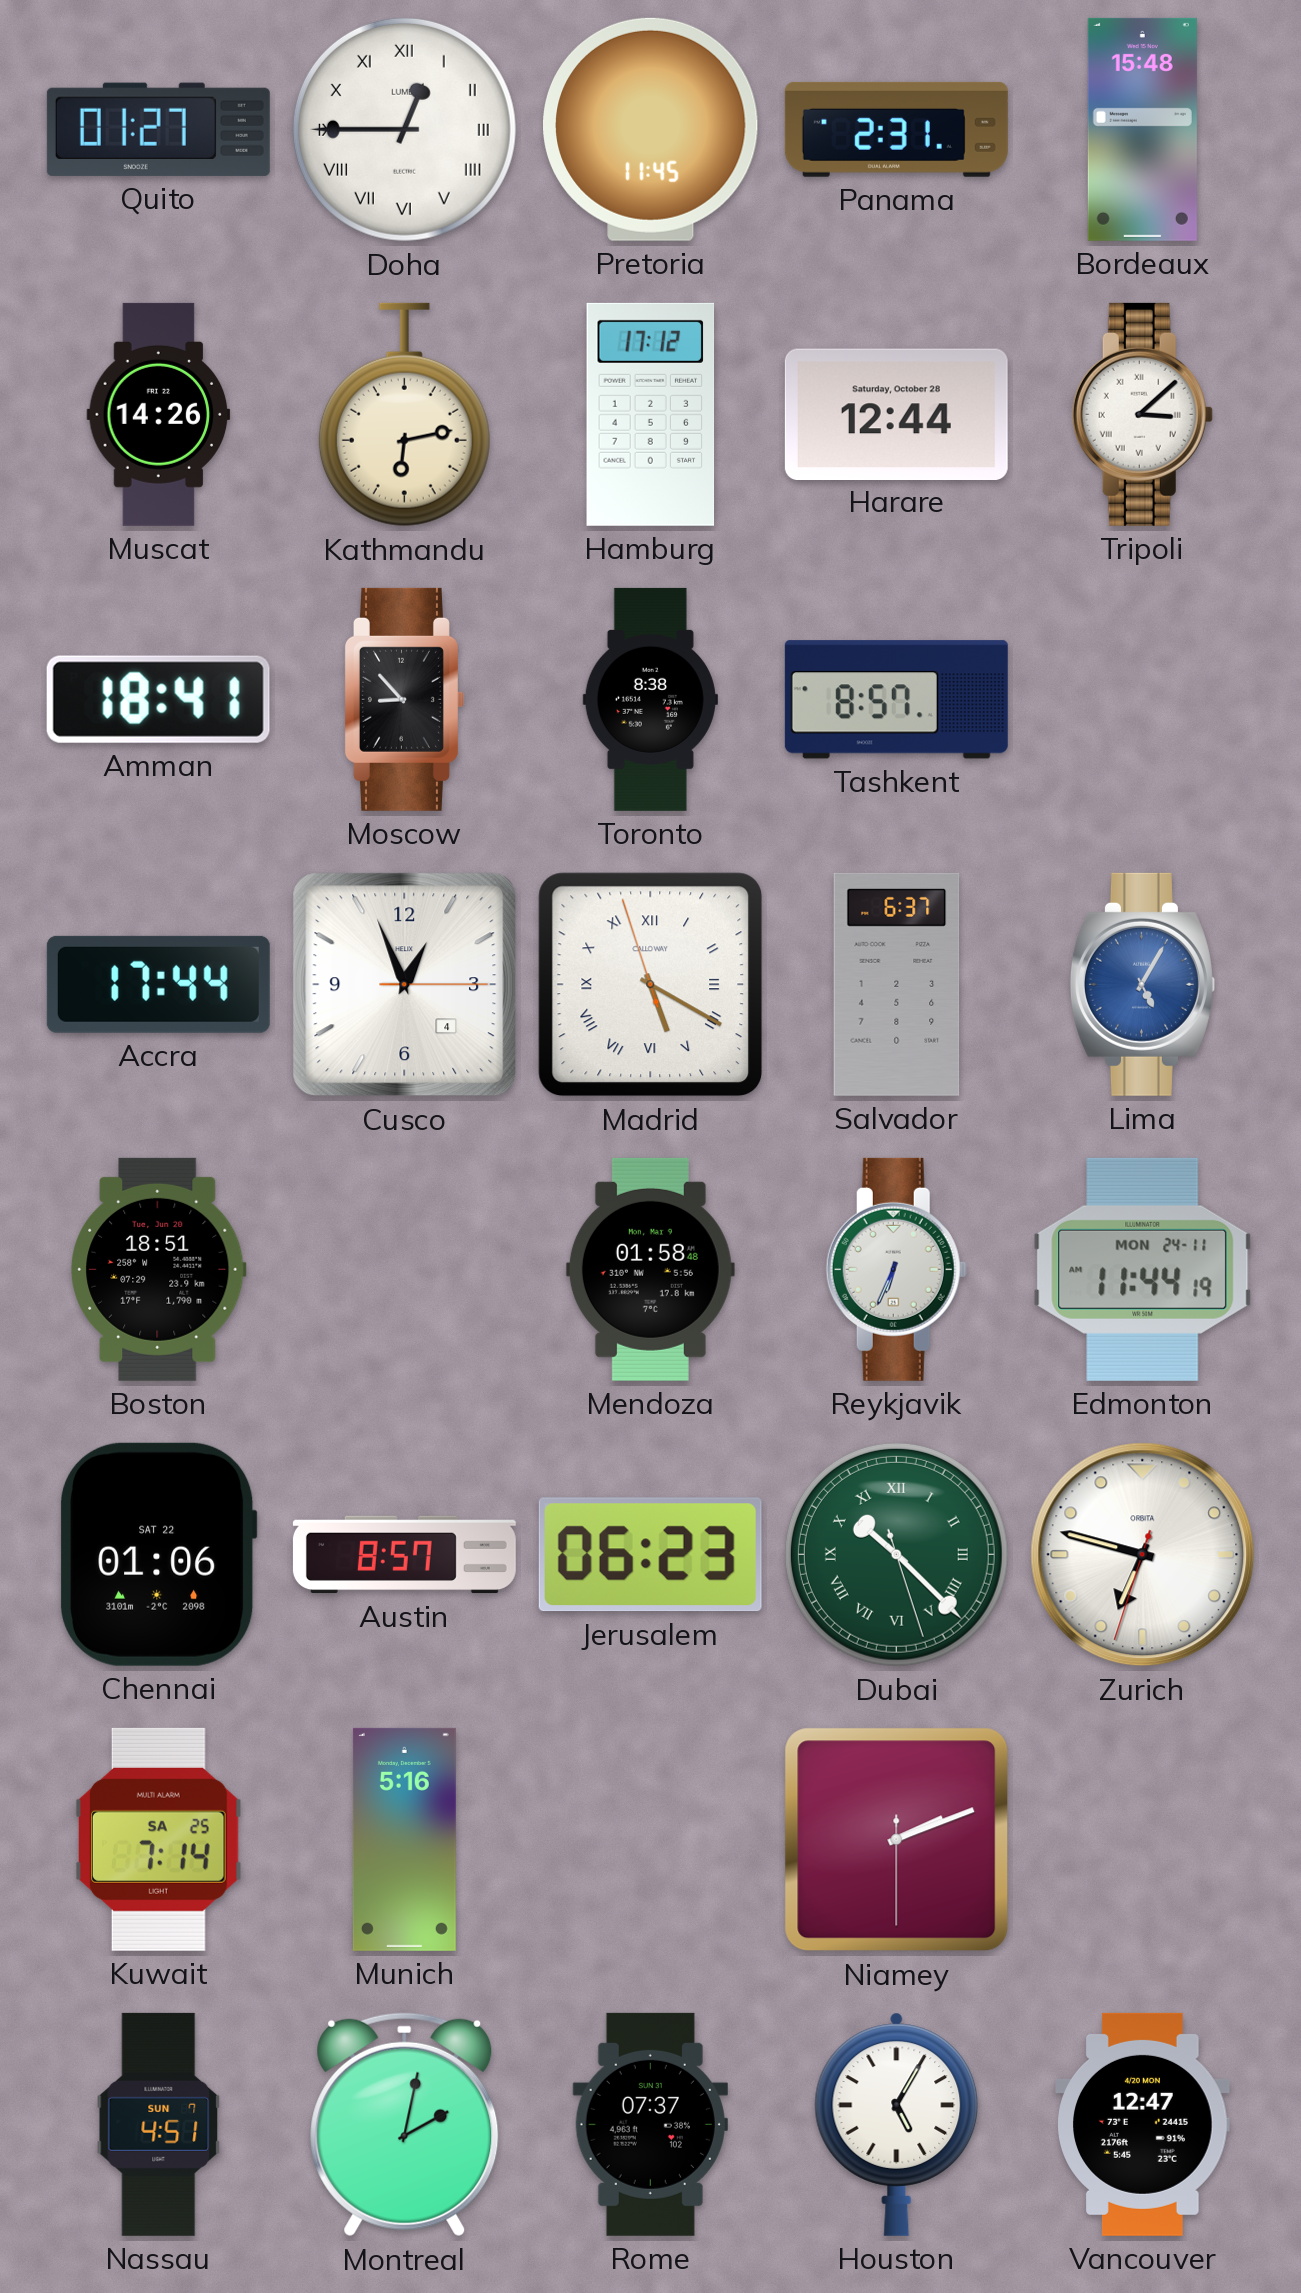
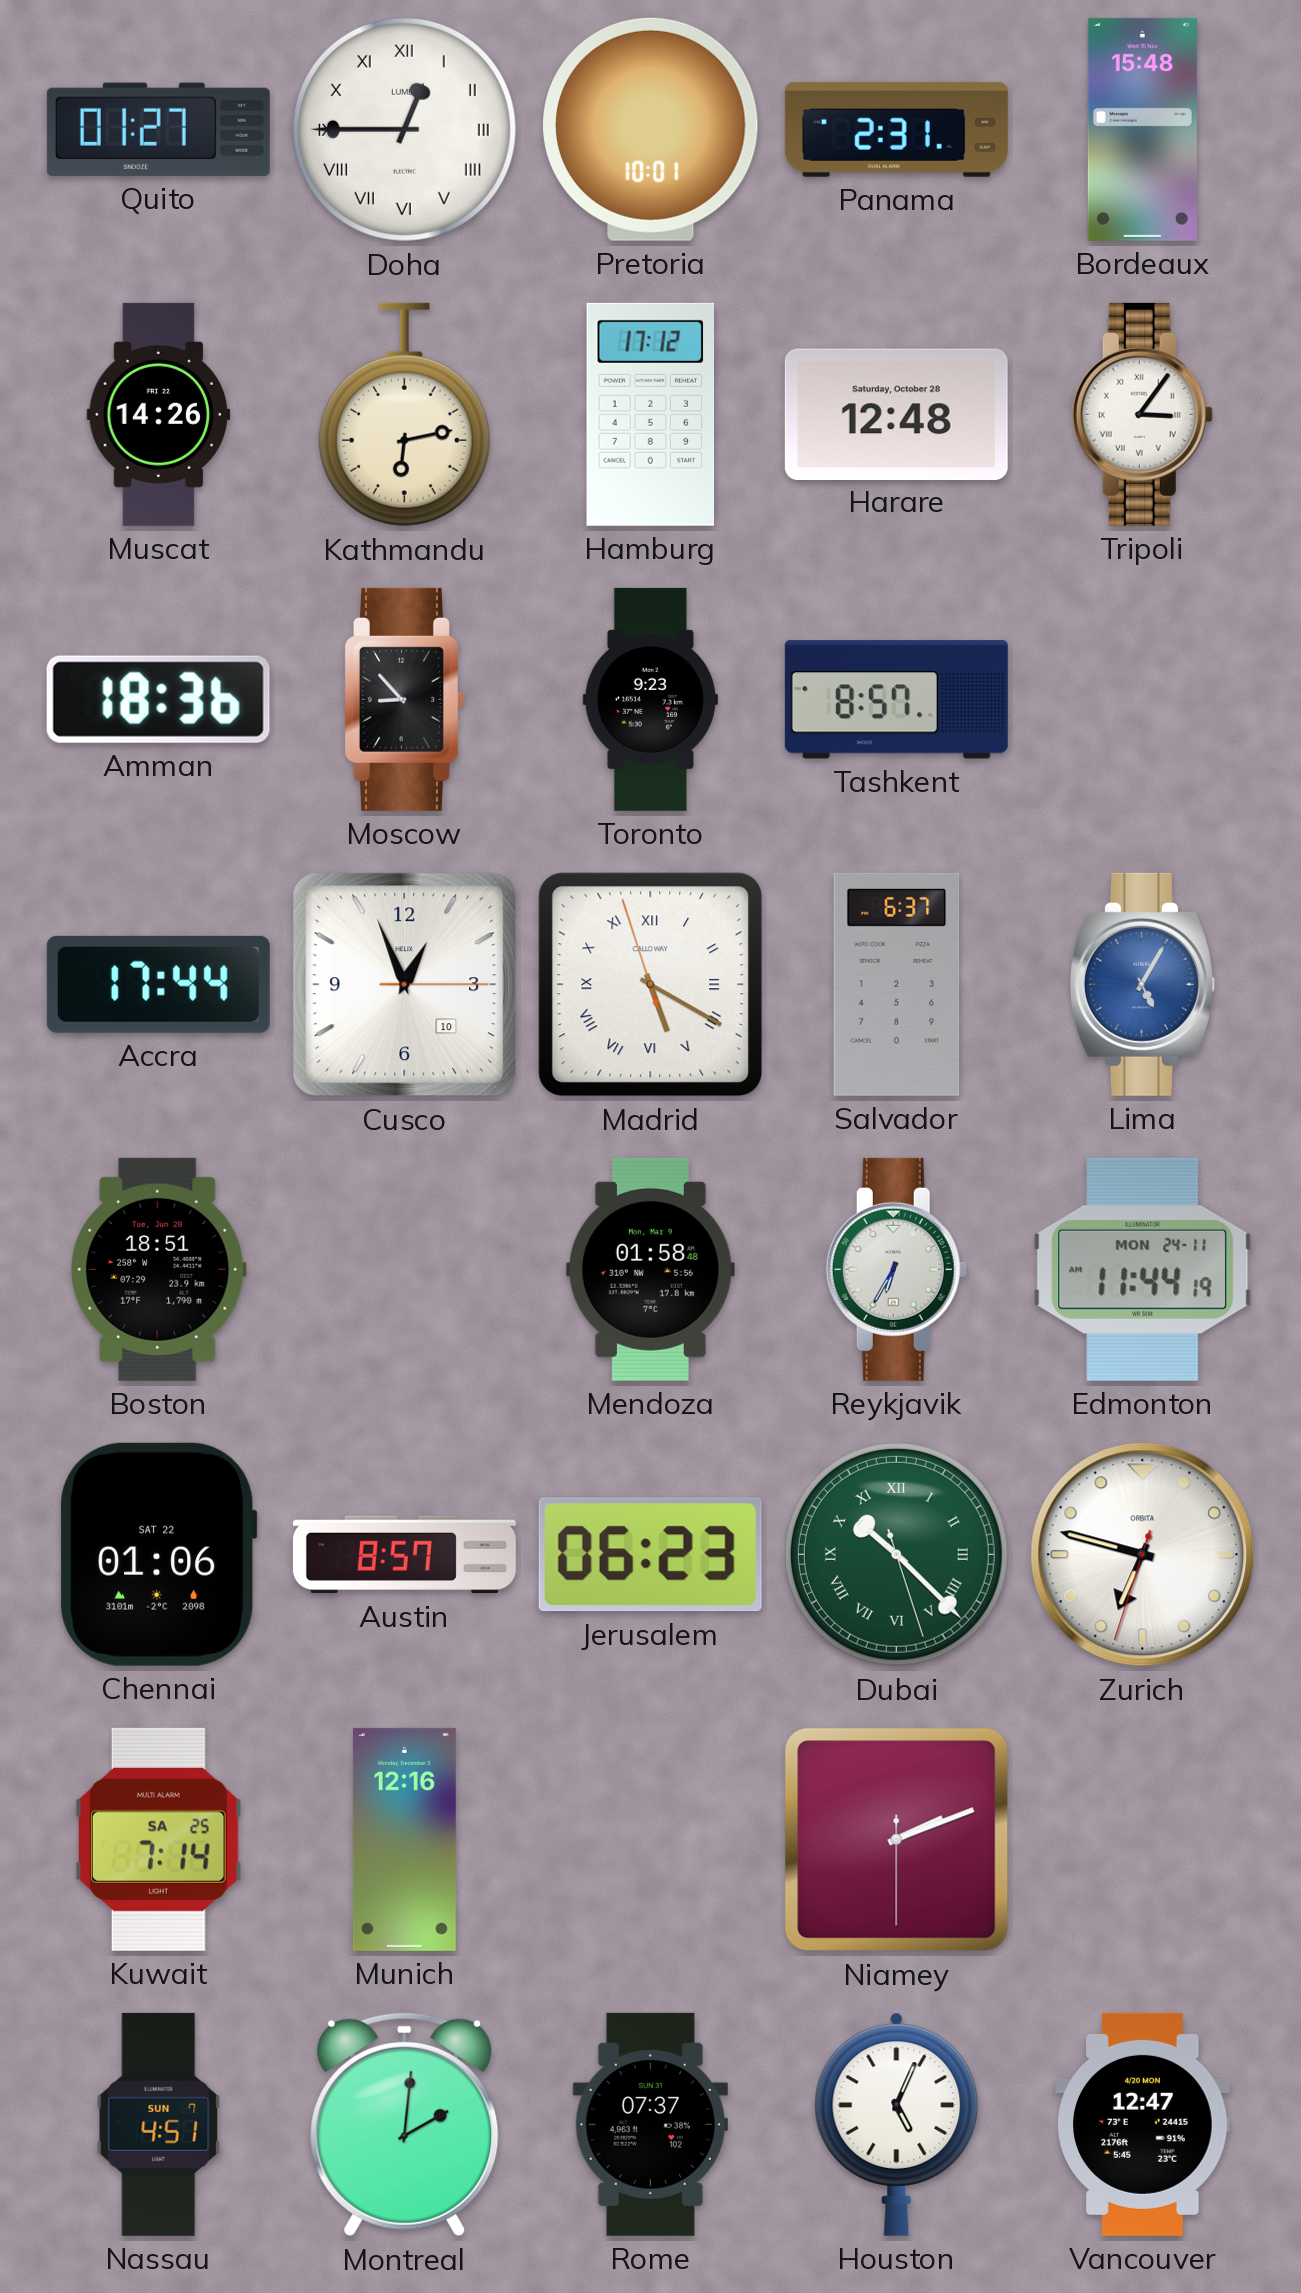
Pretoria: 11:45 -> 10:01
Harare: 12:44 -> 12:48
Tripoli: 3:08 -> 3:06
Amman: 18:41 -> 18:36
Toronto: 8:38 -> 9:23
Cusco date: 4 -> 10
Reykjavik: 6:34 -> 6:35
Munich: 5:16 -> 12:16
Montreal: 2:02 -> 2:01
Houston: 5:05 -> 5:04
